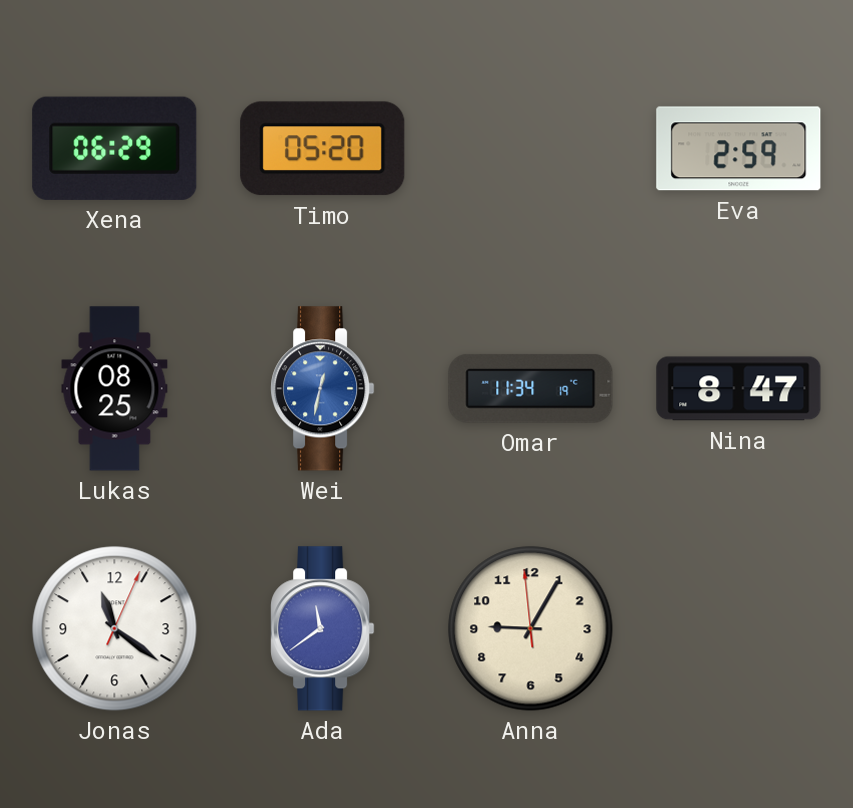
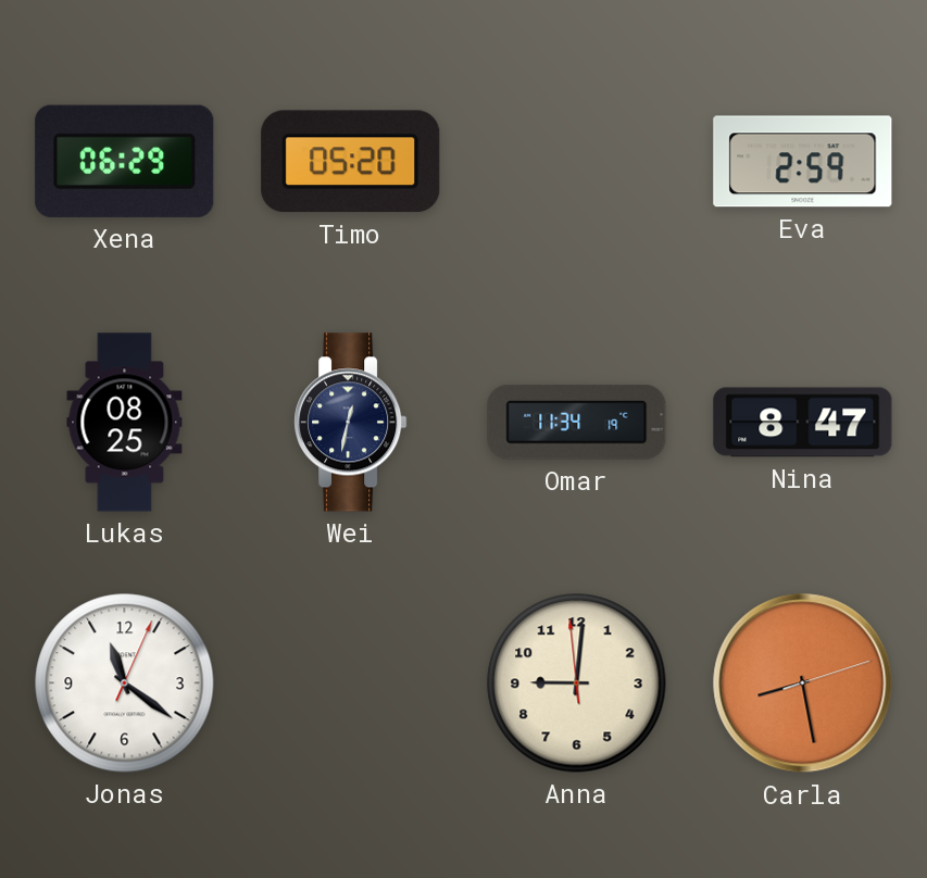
Wei dial: blue -> navy
Ada: 11:39 -> none
Anna: 9:04 -> 9:00
Carla: none -> 8:28
